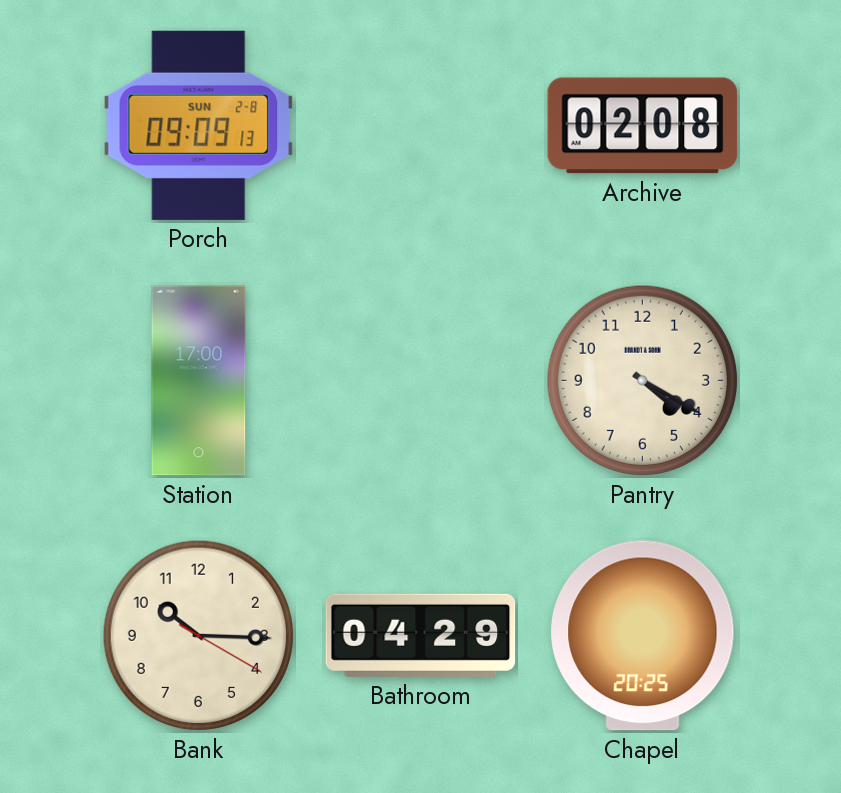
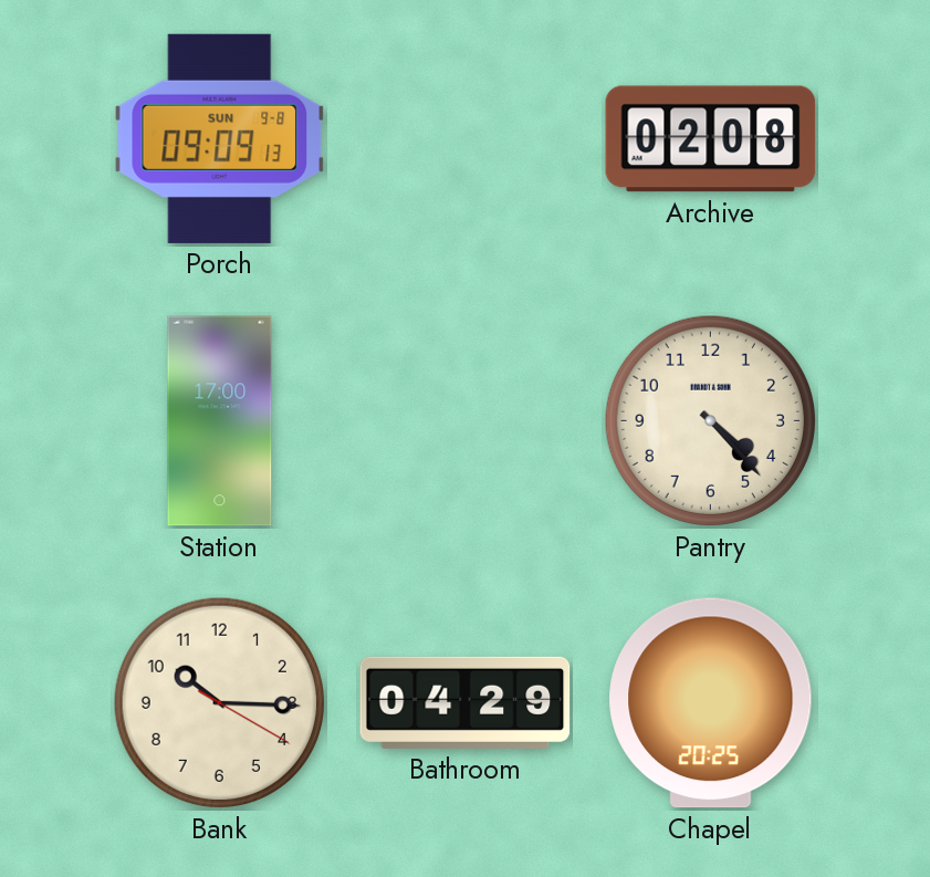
Porch date: SUN 2-8 -> SUN 9-8
Pantry: 4:20 -> 4:23
